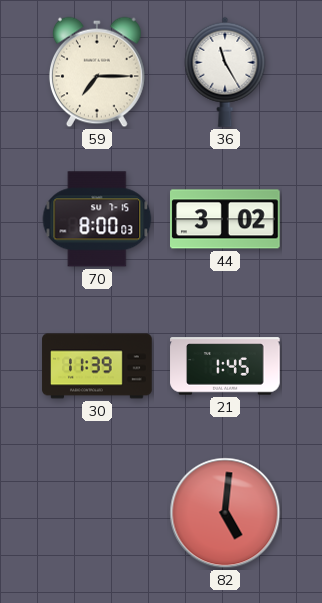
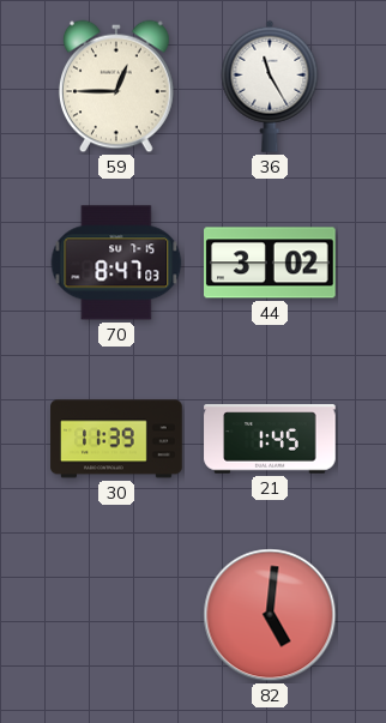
59: 7:15 -> 12:45
70: 8:00 -> 8:47
